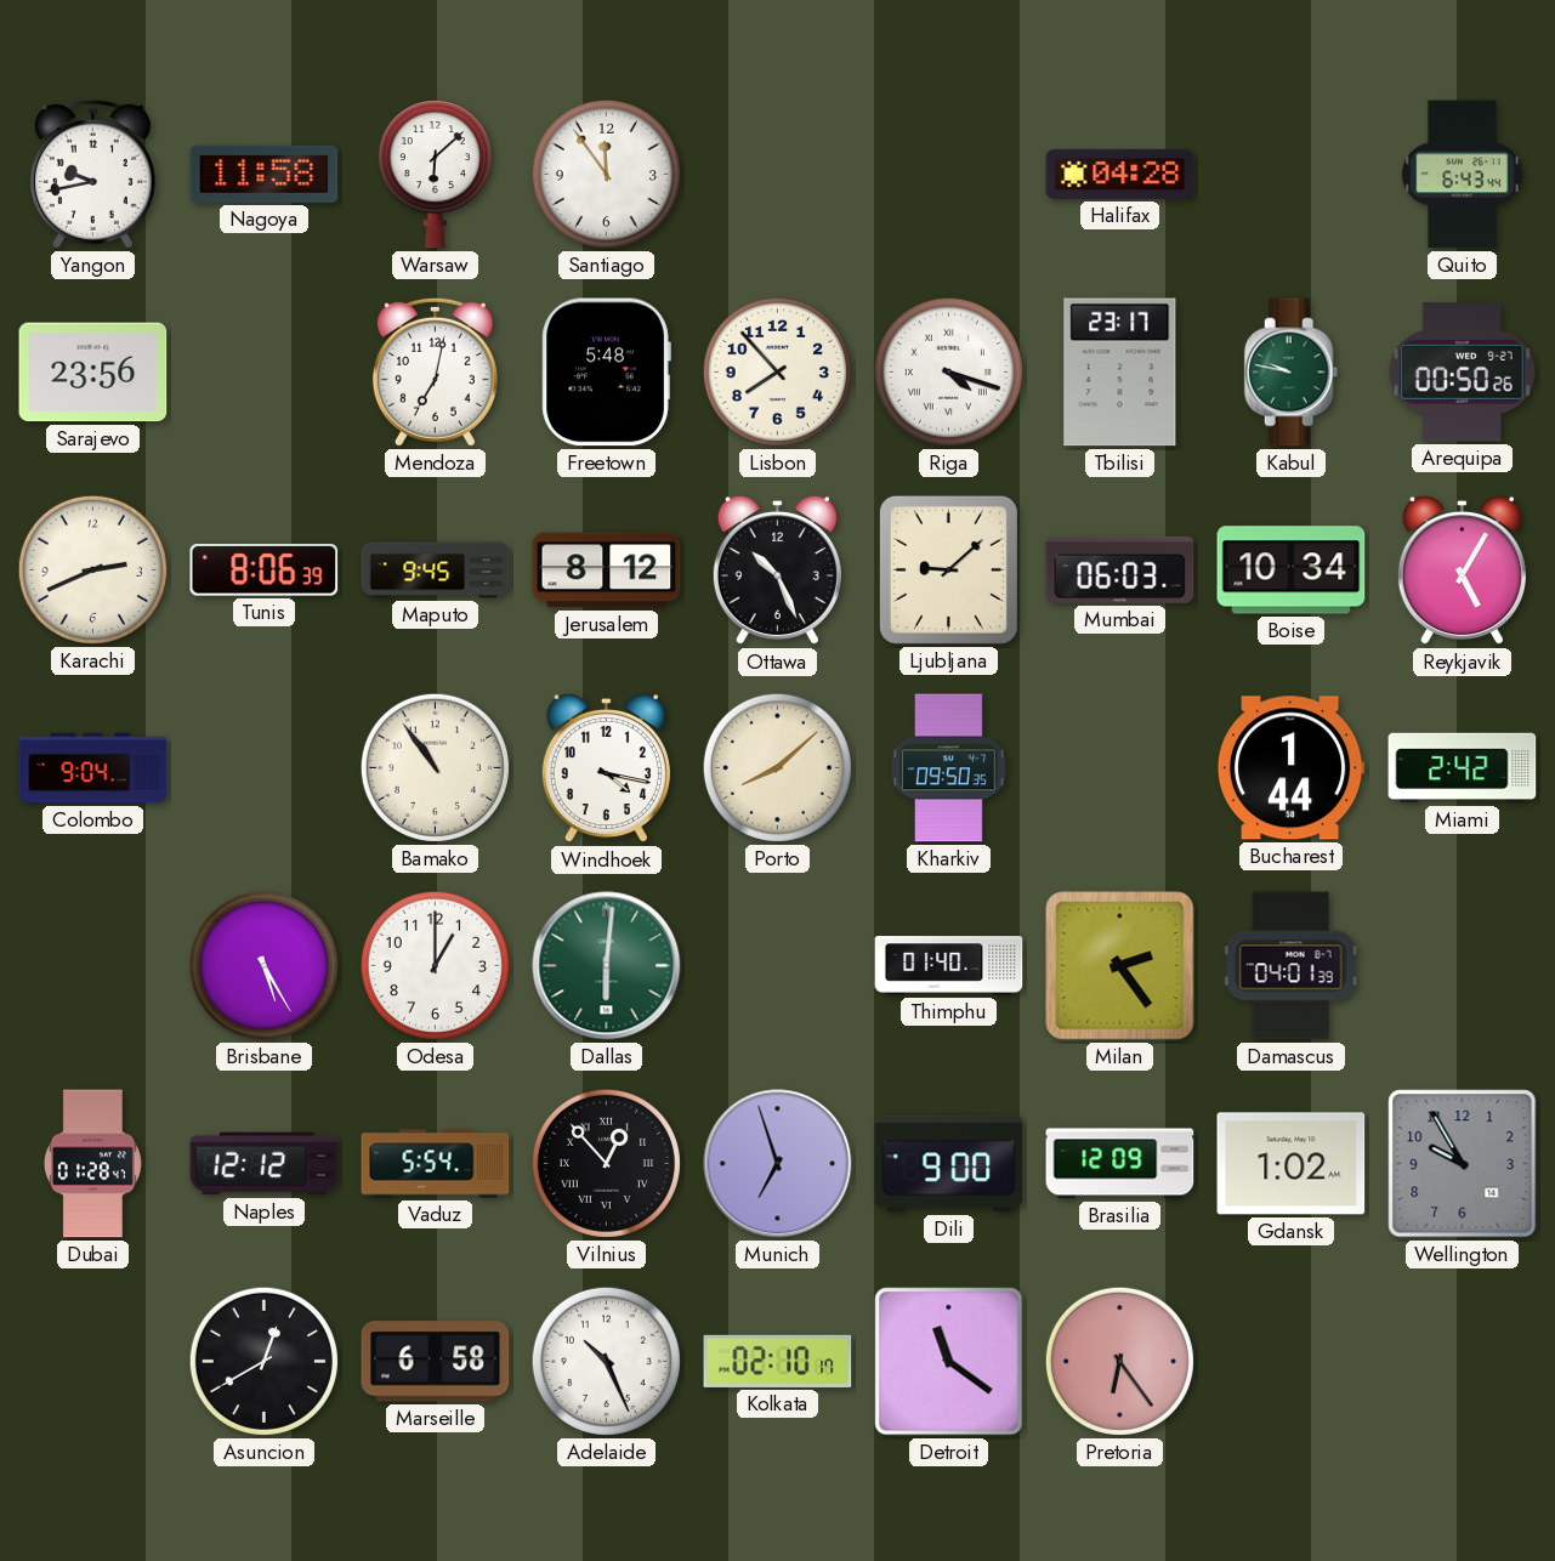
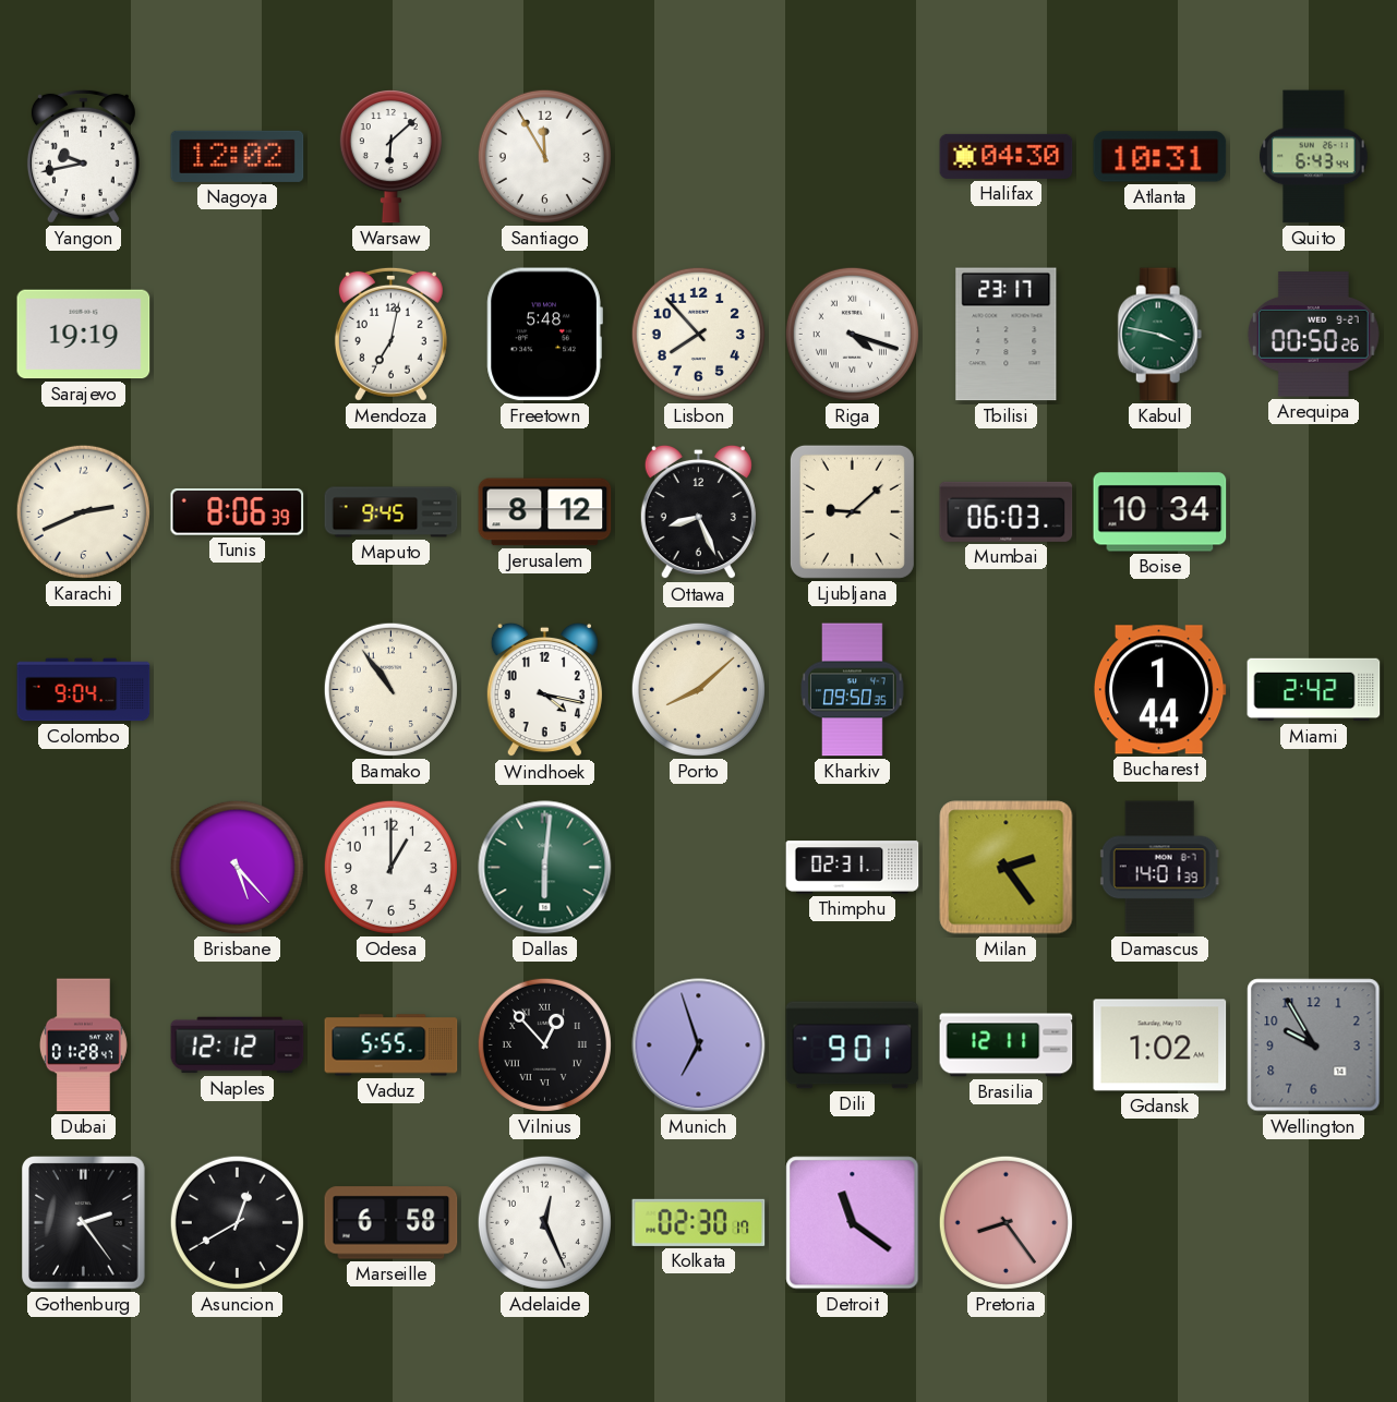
Nagoya: 11:58 -> 12:02
Santiago: 11:54 -> 11:55
Halifax: 04:28 -> 04:30
Atlanta: none -> 10:31
Sarajevo: 23:56 -> 19:19
Kabul: 9:47 -> 3:47
Ottawa: 10:26 -> 8:26
Reykjavik: 5:05 -> none
Brisbane: 5:25 -> 5:23
Thimphu: 01:40 -> 02:31
Damascus: 04:01 -> 14:01
Vaduz: 5:54 -> 5:55
Dili: 9:00 -> 9:01
Brasilia: 12:09 -> 12:11
Gothenburg: none -> 2:24
Adelaide: 10:26 -> 12:26
Kolkata: 02:10 -> 02:30
Pretoria: 6:24 -> 8:24
